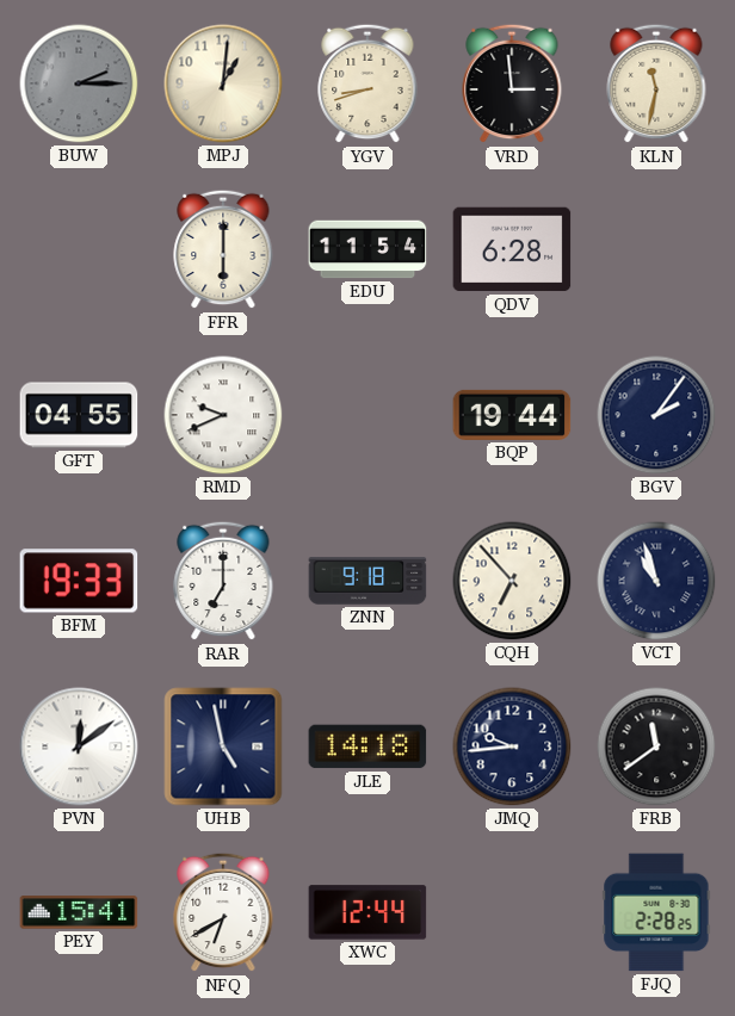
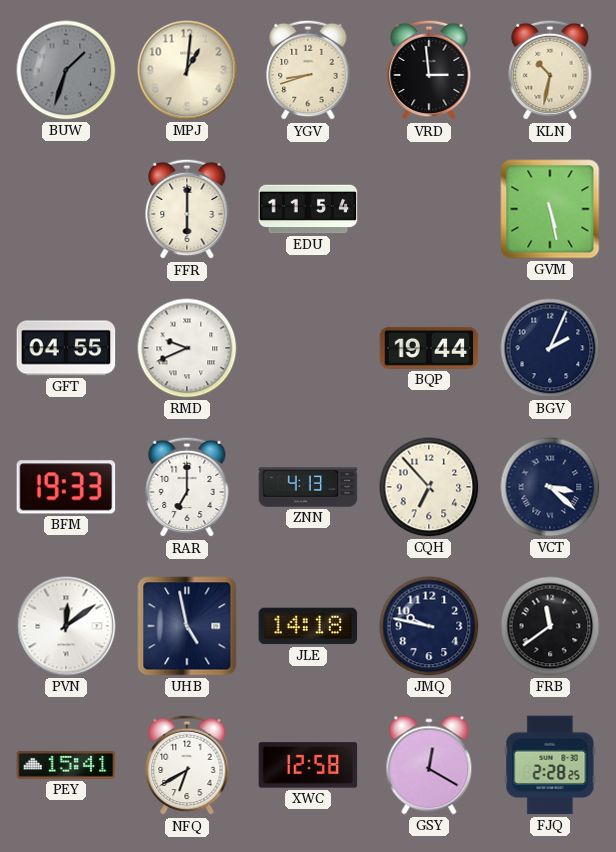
BUW: 2:15 -> 1:33
KLN: 11:32 -> 10:32
QDV: 6:28 -> none
GVM: none -> 5:28
BGV: 2:06 -> 2:04
ZNN: 9:18 -> 4:13
VCT: 10:57 -> 3:22
JMQ: 9:44 -> 9:47
XWC: 12:44 -> 12:58
GSY: none -> 12:20
